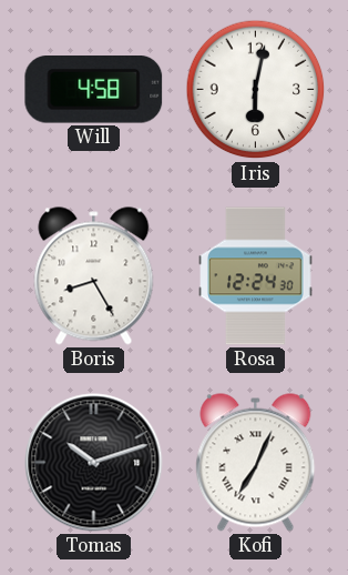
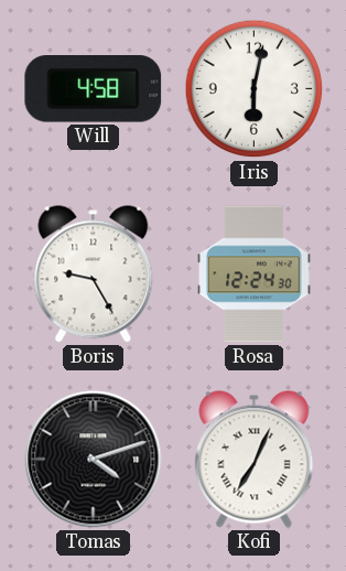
Boris: 8:25 -> 9:25
Tomas: 10:12 -> 4:12
